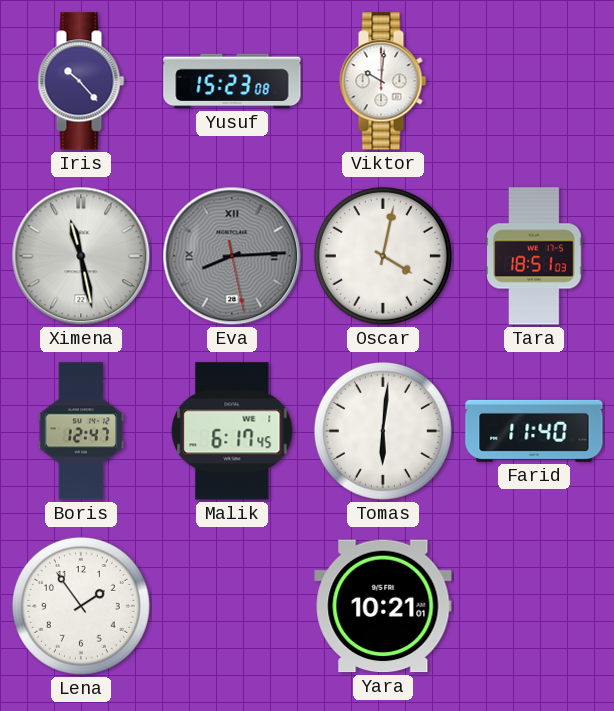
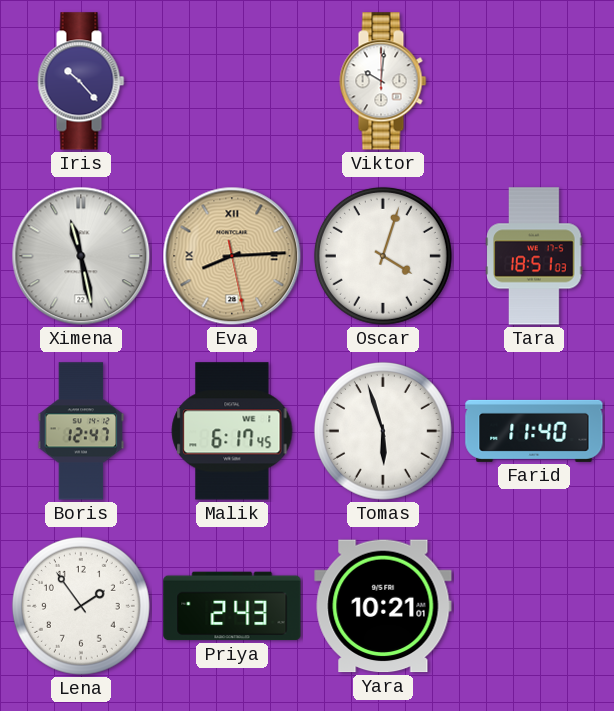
Yusuf: 15:23 -> none
Eva dial: grey -> champagne
Oscar: 4:02 -> 4:03
Tomas: 6:01 -> 5:57
Priya: none -> 2:43
